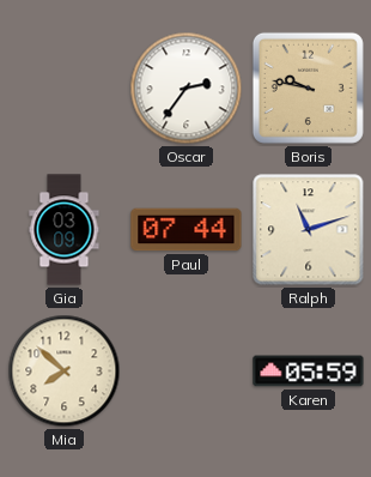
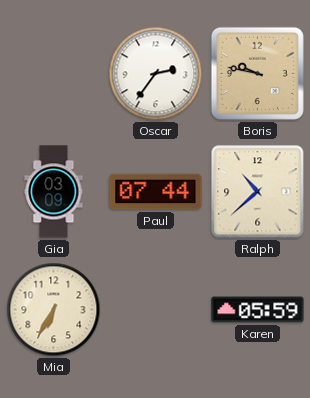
Ralph: 11:12 -> 10:38
Mia: 7:52 -> 6:35
